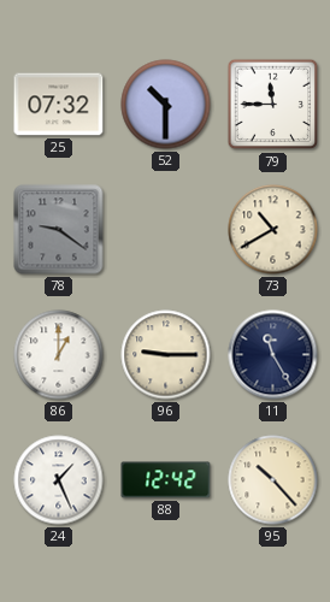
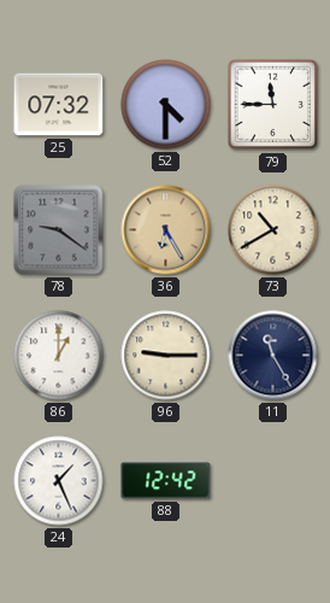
52: 10:30 -> 4:30
36: none -> 6:25
95: 10:23 -> none
